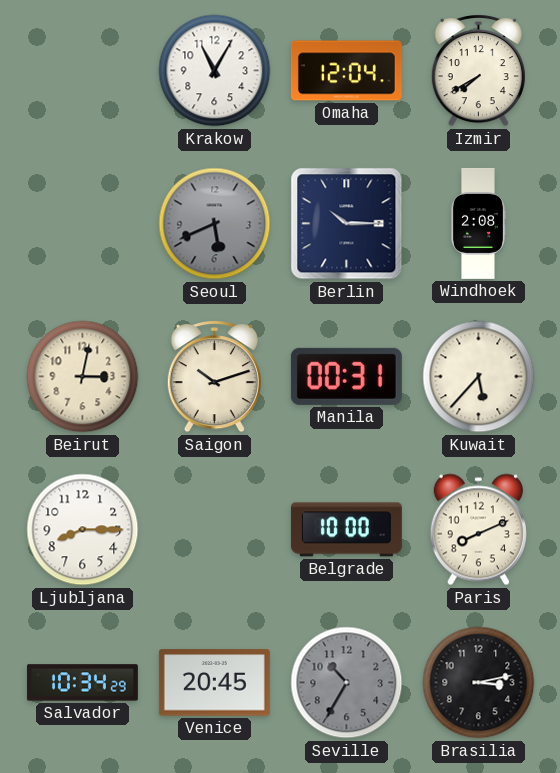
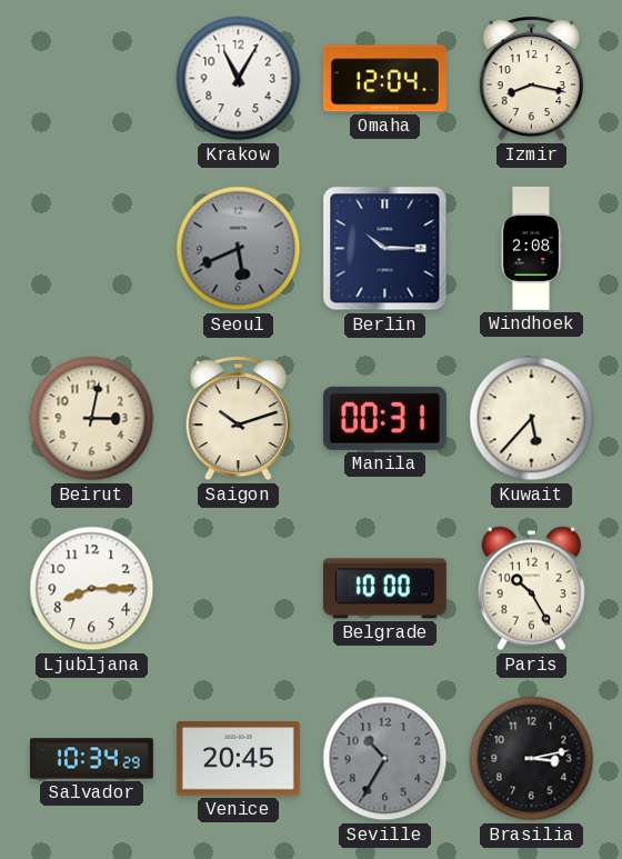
Izmir: 7:40 -> 8:17
Paris: 8:11 -> 10:25
